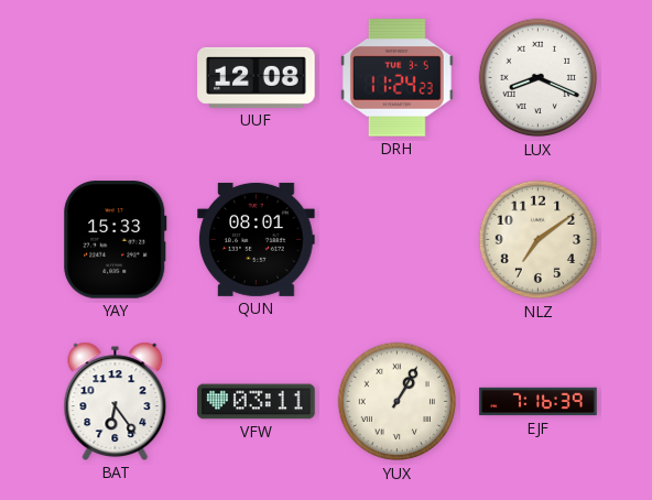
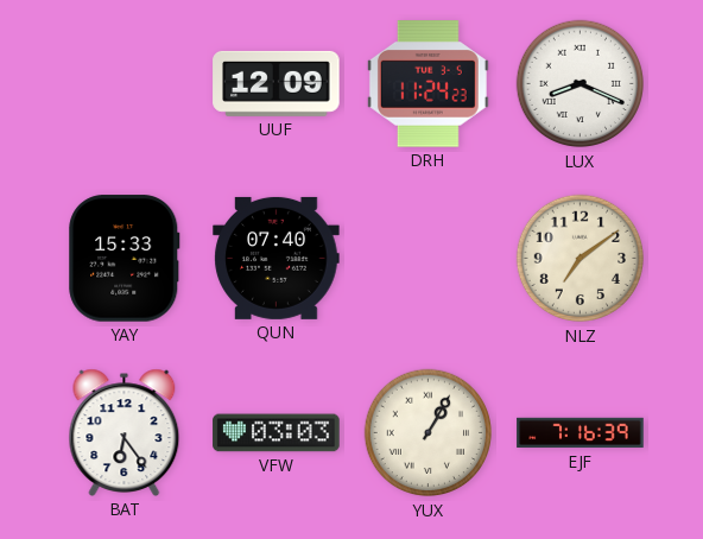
UUF: 12:08 -> 12:09
QUN: 08:01 -> 07:40
VFW: 03:11 -> 03:03
